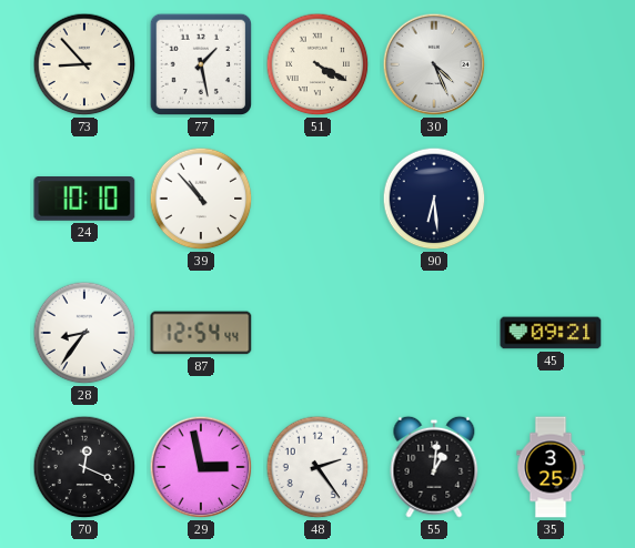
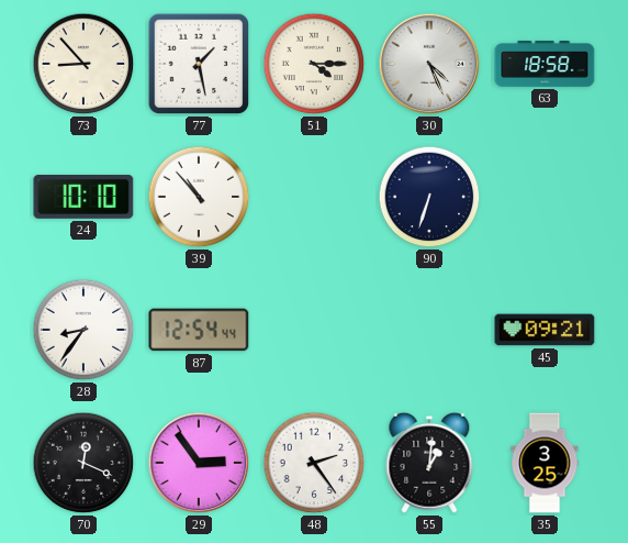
51: 4:20 -> 4:15
63: none -> 18:58
90: 6:29 -> 6:33
29: 2:58 -> 2:54
